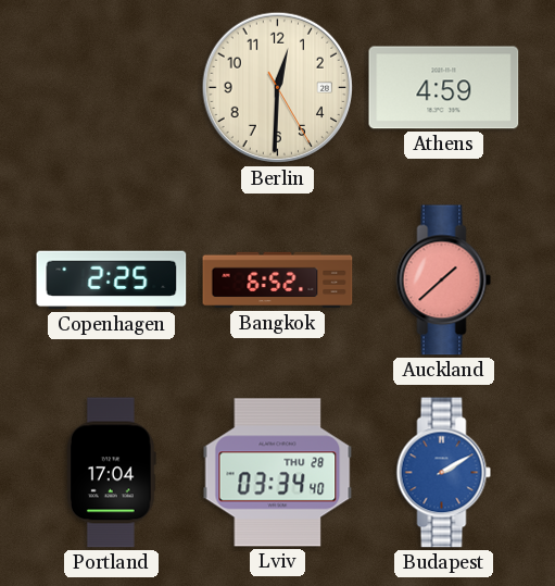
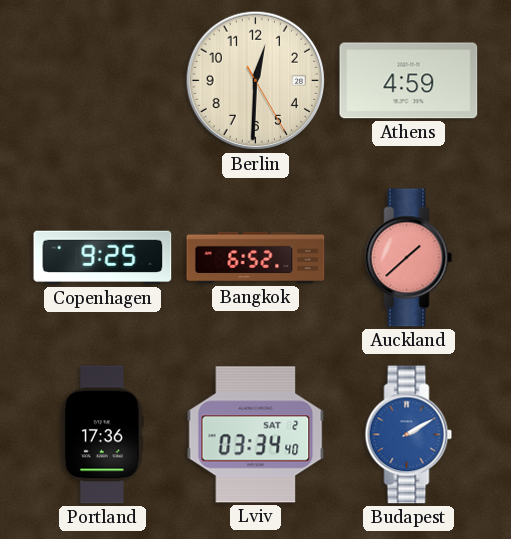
Copenhagen: 2:25 -> 9:25
Portland: 17:04 -> 17:36
Lviv date: THU 28 -> SAT 2
